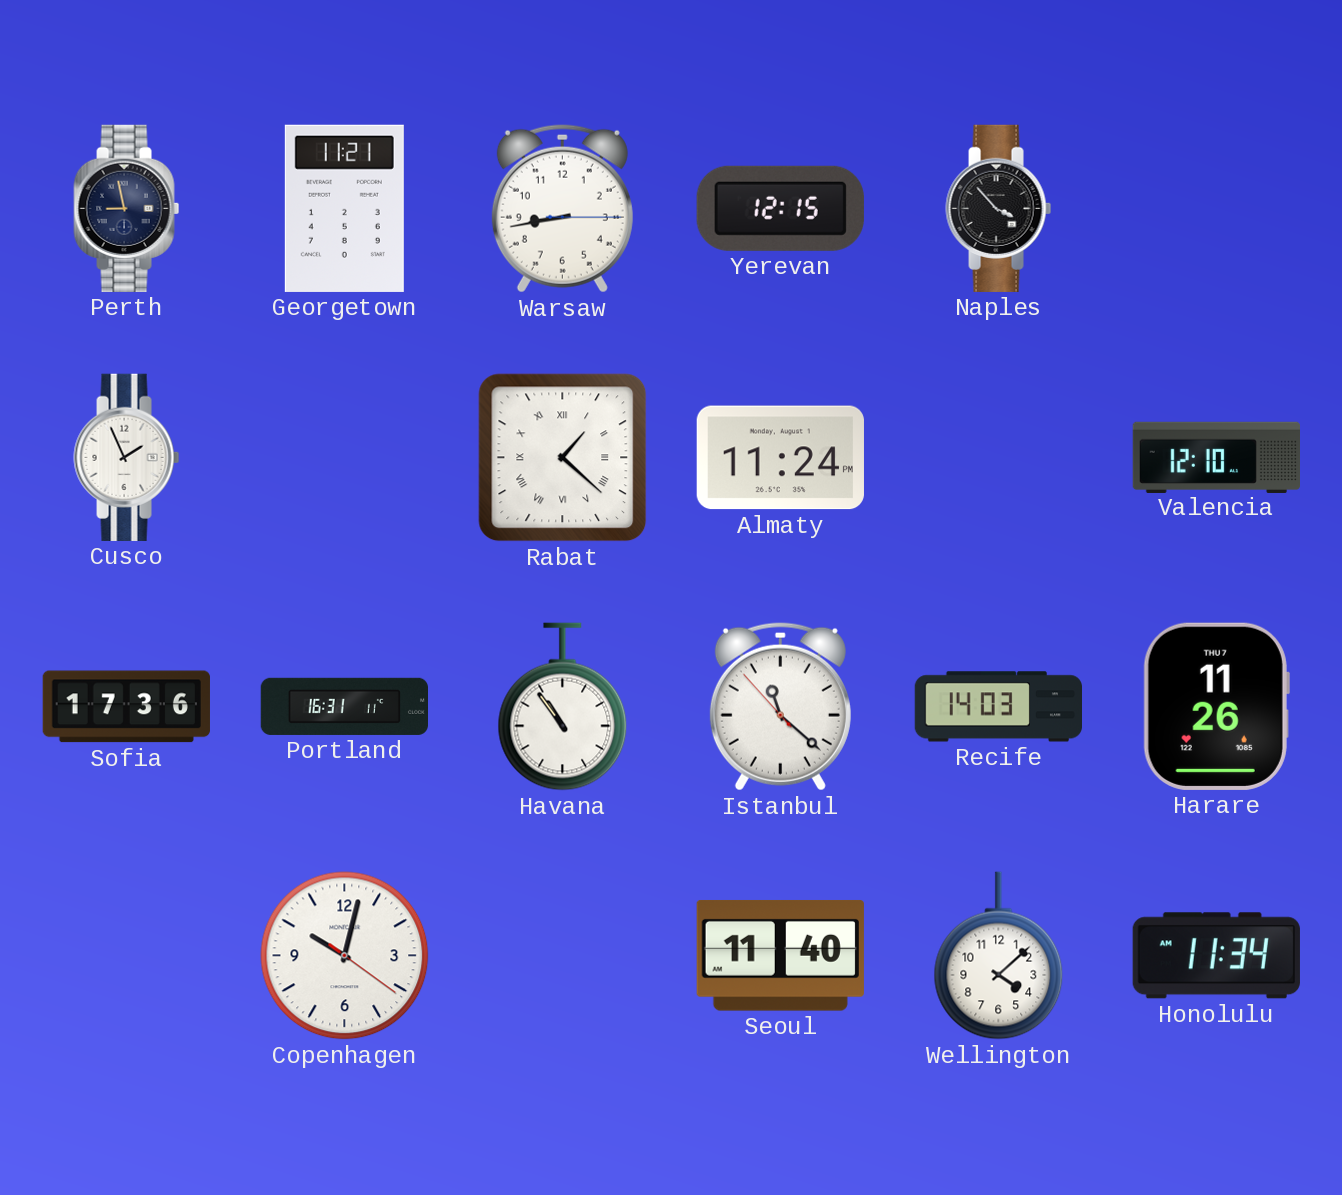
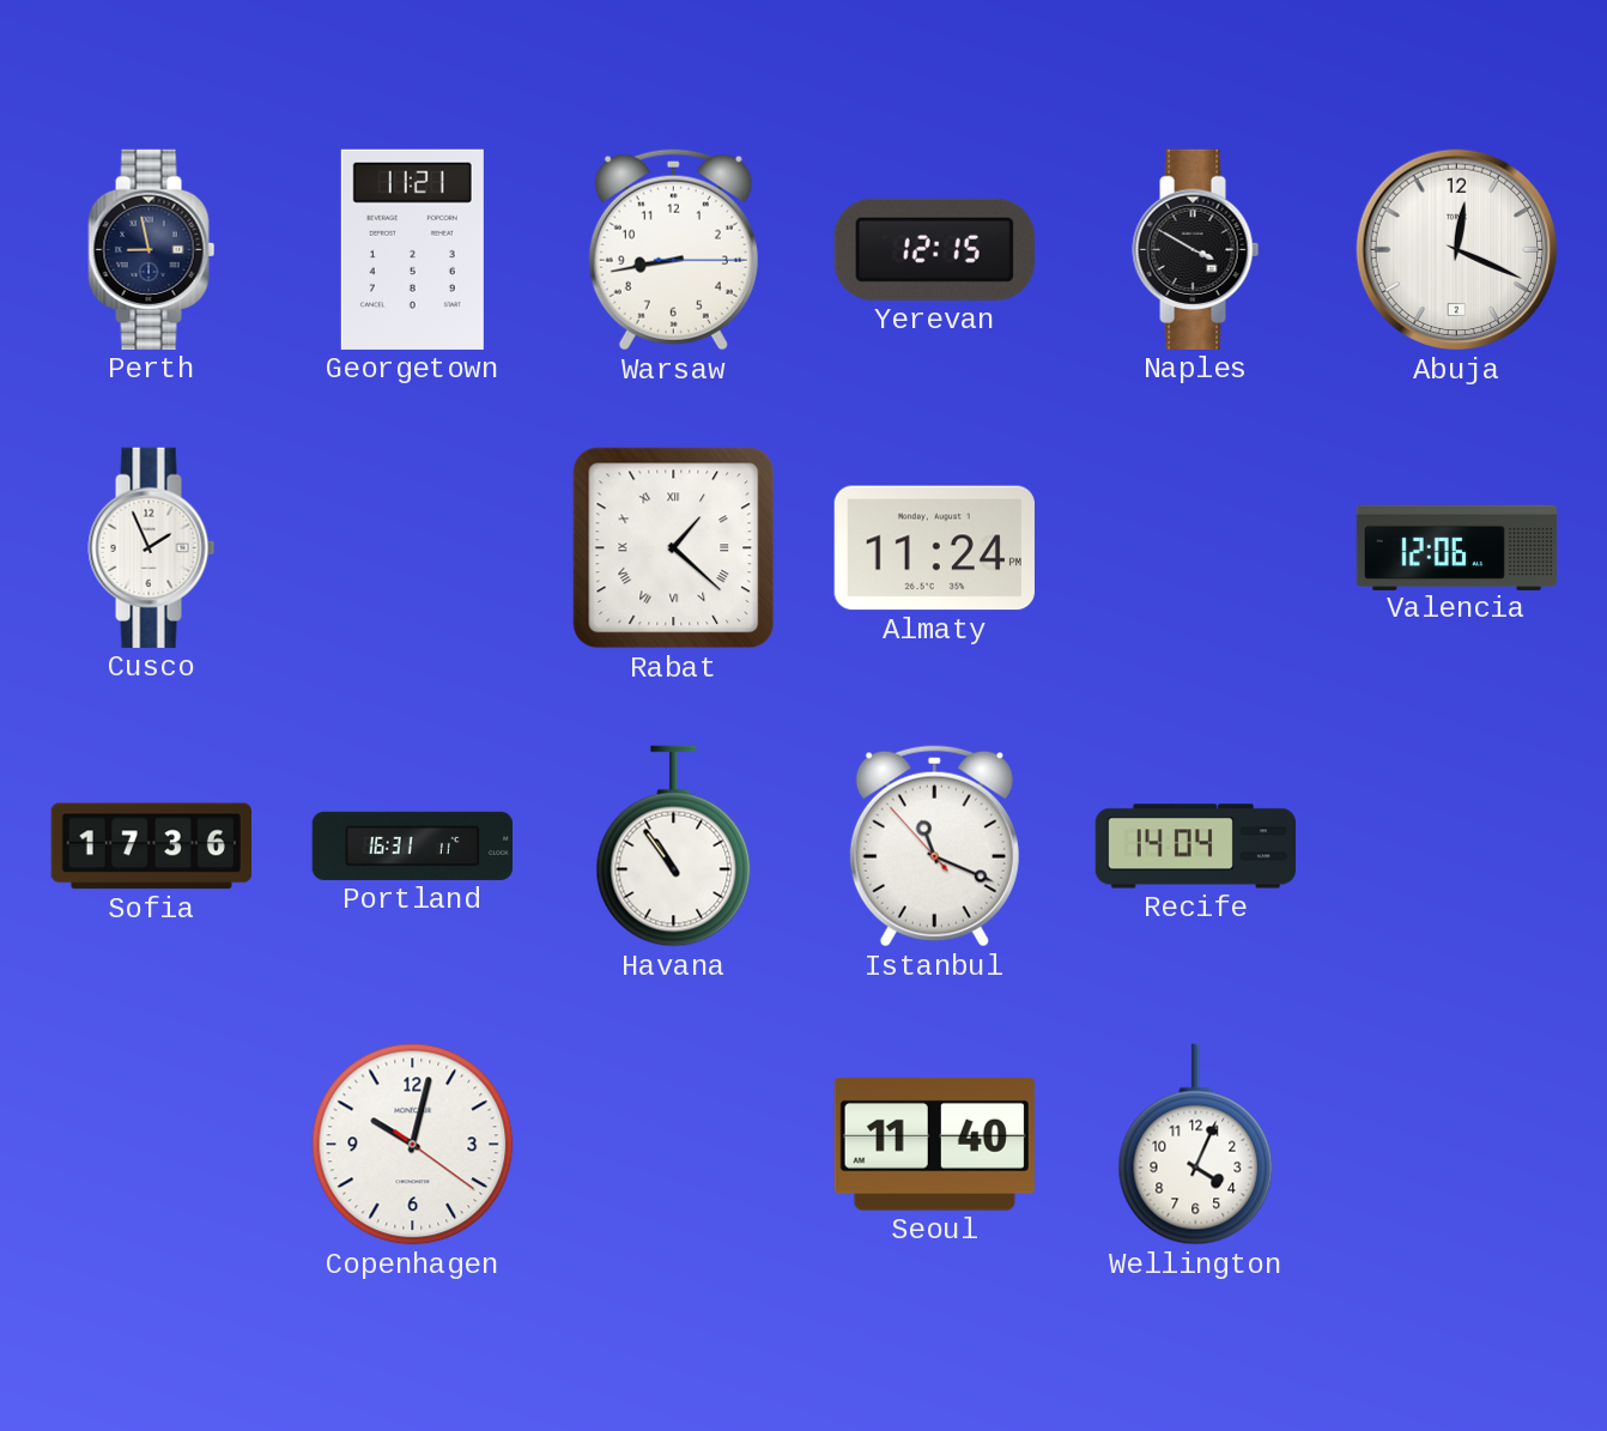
Naples: 3:53 -> 3:50
Abuja: none -> 12:19
Valencia: 12:10 -> 12:06
Istanbul: 11:21 -> 11:18
Recife: 14:03 -> 14:04
Harare: 11:26 -> none
Wellington: 4:08 -> 4:04
Honolulu: 11:34 -> none
